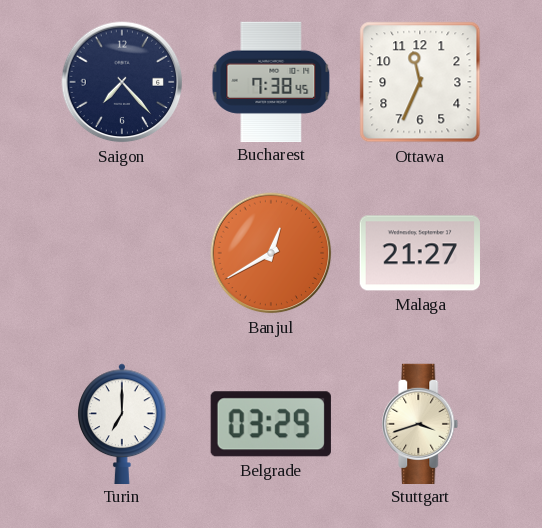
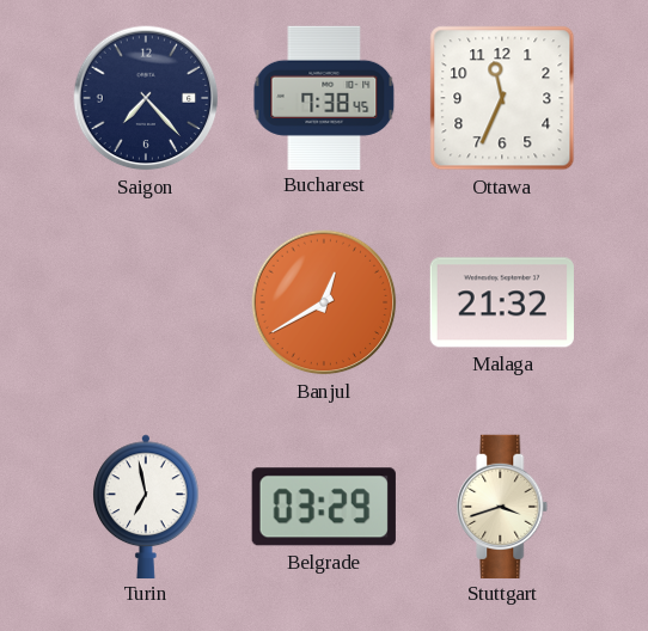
Malaga: 21:27 -> 21:32
Turin: 7:00 -> 6:58
